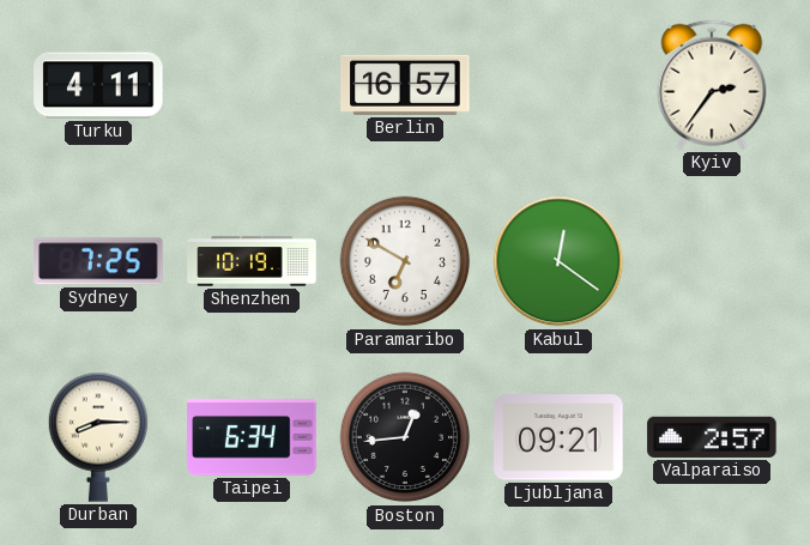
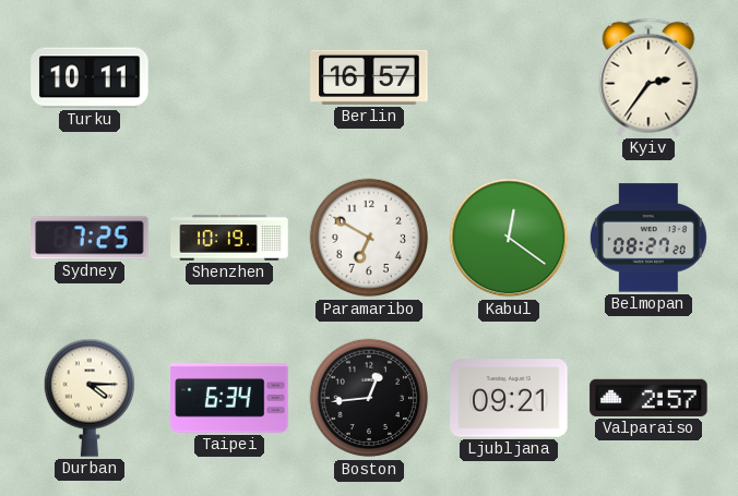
Turku: 4:11 -> 10:11
Belmopan: none -> 08:27
Durban: 8:15 -> 4:15
